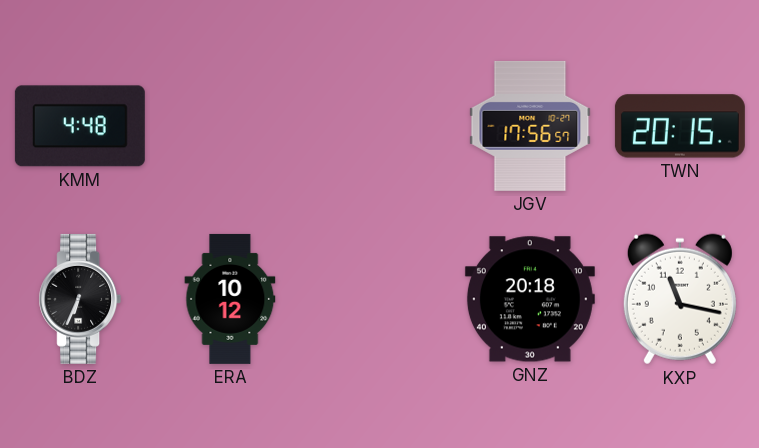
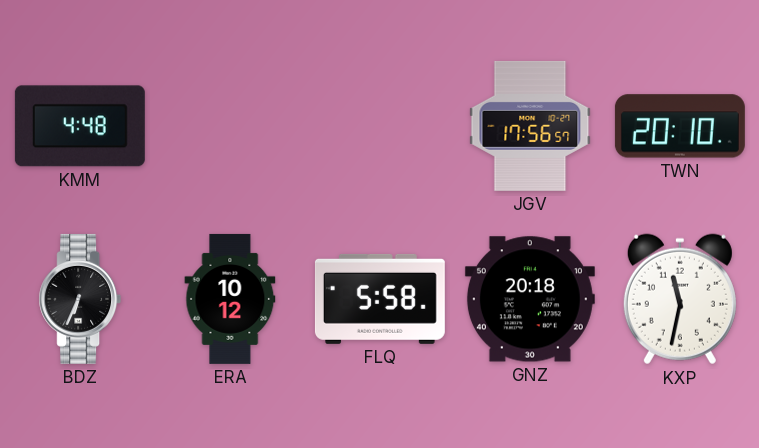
TWN: 20:15 -> 20:10
FLQ: none -> 5:58
KXP: 11:17 -> 11:32
